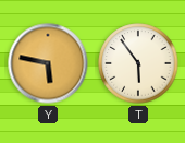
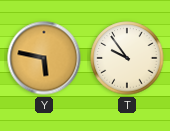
T: 5:54 -> 9:54
